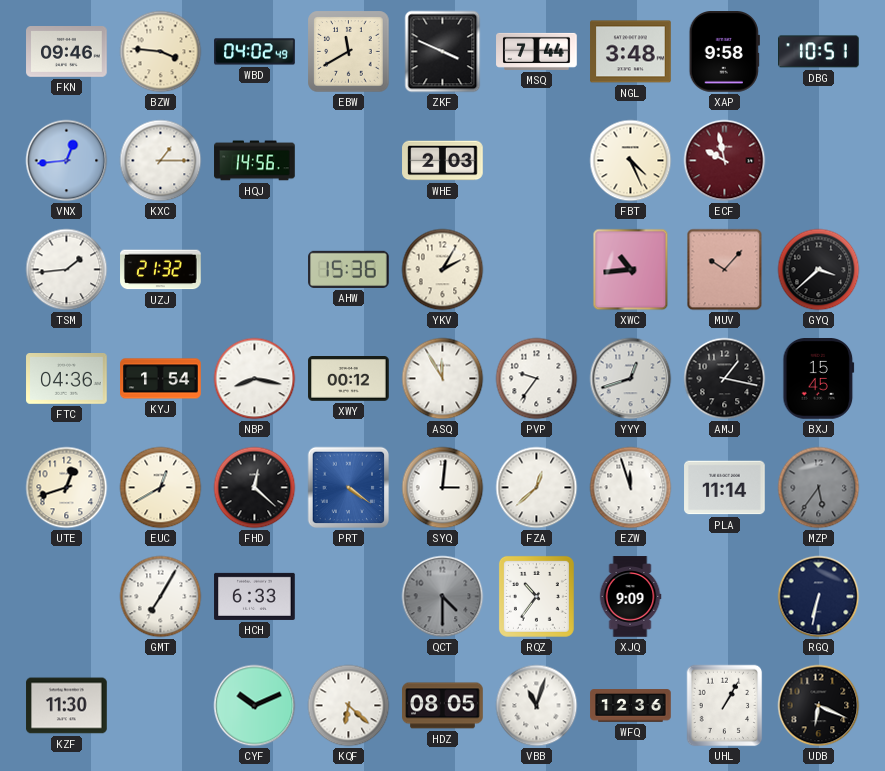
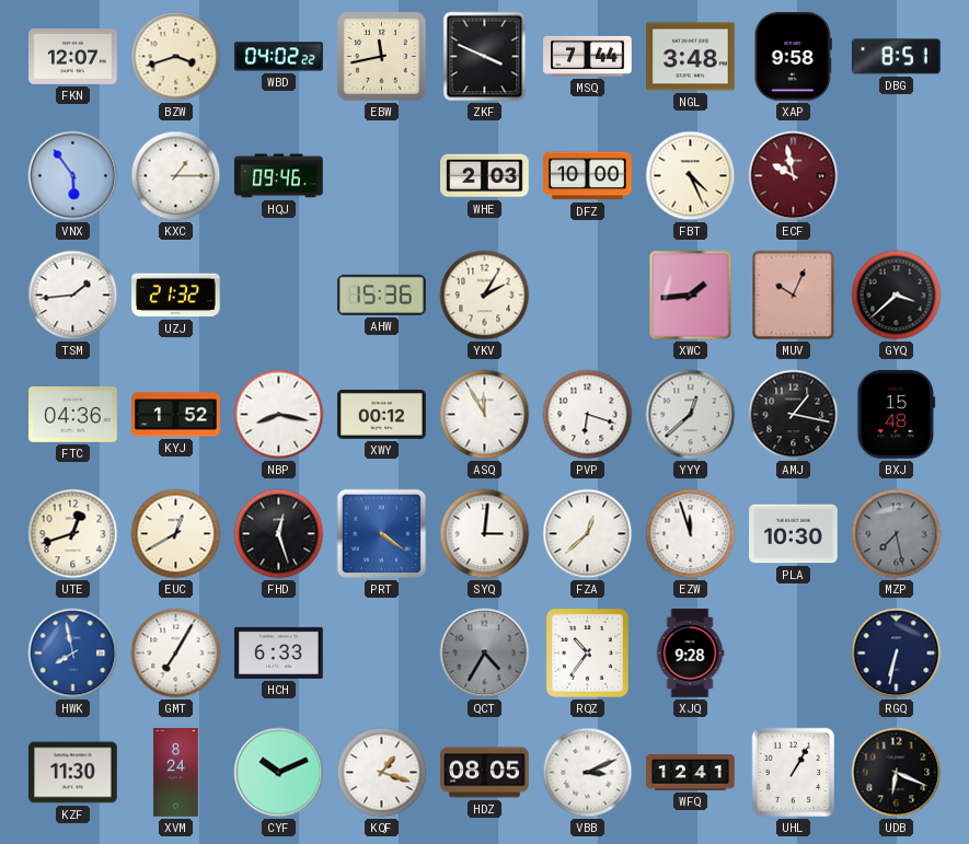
FKN: 09:46 -> 12:07
BZW: 3:46 -> 3:42
WBD: 04:02:49 -> 04:02:22
EBW: 11:40 -> 11:43
DBG: 10:51 -> 8:51
VNX: 12:44 -> 5:54
HQJ: 14:56 -> 09:46
DFZ: none -> 10:00
XWC: 10:44 -> 1:44
MUV: 10:07 -> 10:04
KYJ: 1:54 -> 1:52
PVP: 9:36 -> 6:18
YYY: 12:42 -> 12:38
BXJ: 15:45 -> 15:48
FHD: 12:22 -> 12:27
PLA: 11:14 -> 10:30
MZP: 5:36 -> 7:28
HWK: none -> 7:58
QCT: 4:30 -> 4:35
XJQ: 9:09 -> 9:28
XVM: none -> 8:24
KQF: 6:22 -> 1:18
VBB: 11:03 -> 3:11
WFQ: 12:36 -> 12:41
